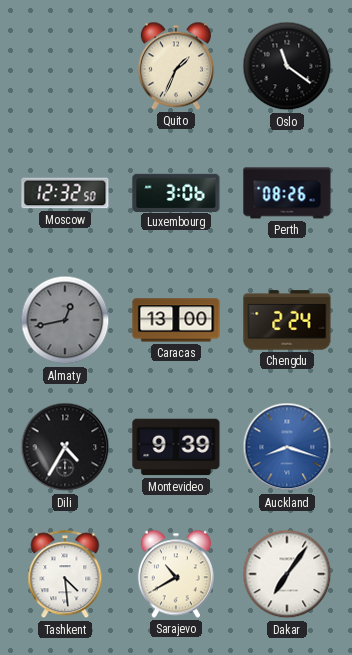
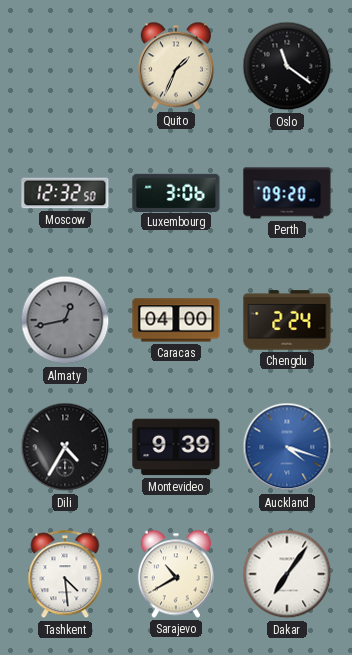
Perth: 08:26 -> 09:20
Caracas: 13:00 -> 04:00
Auckland: 8:18 -> 4:18
